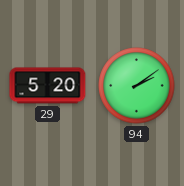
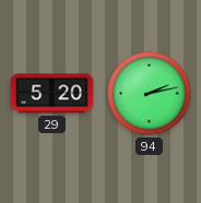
94: 2:09 -> 2:13
